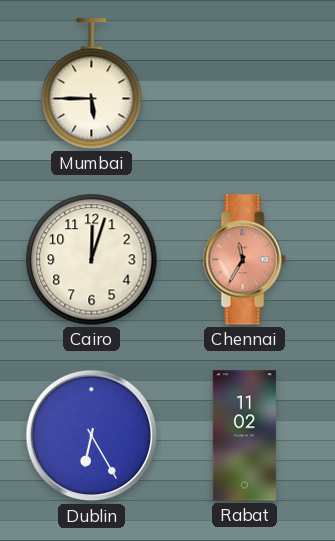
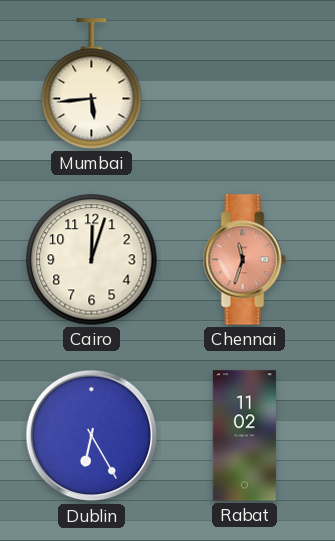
Mumbai: 5:45 -> 5:44
Chennai: 11:35 -> 11:33
